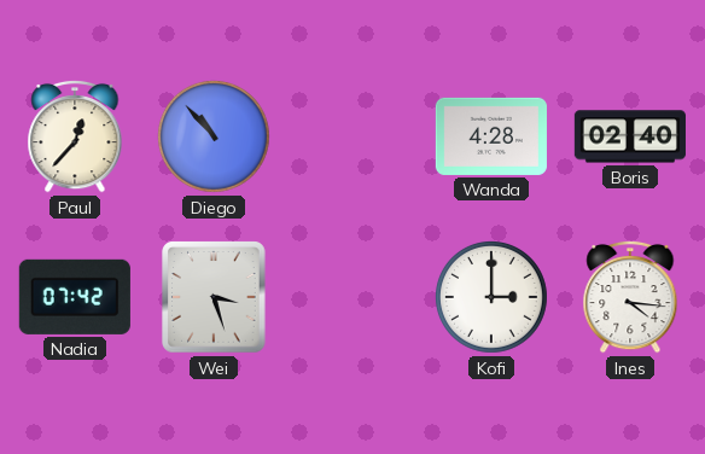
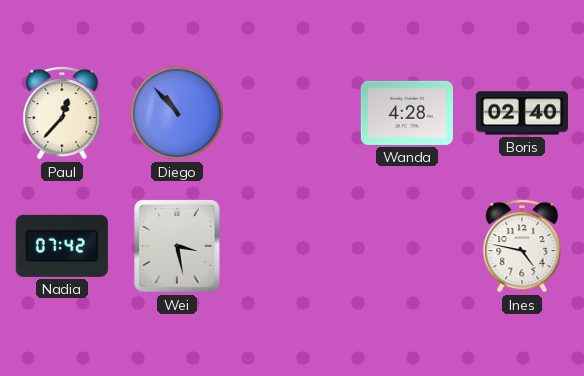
Wei: 3:27 -> 3:28
Kofi: 3:00 -> none
Ines: 4:16 -> 4:47
